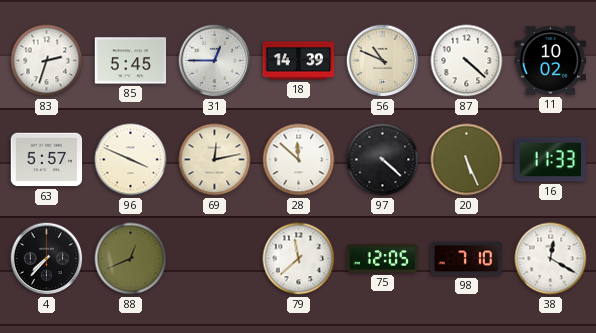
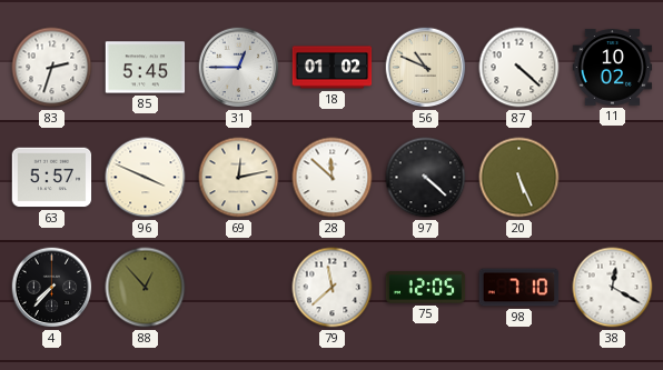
18: 14:39 -> 01:02
16: 11:33 -> none
88: 12:41 -> 12:53
